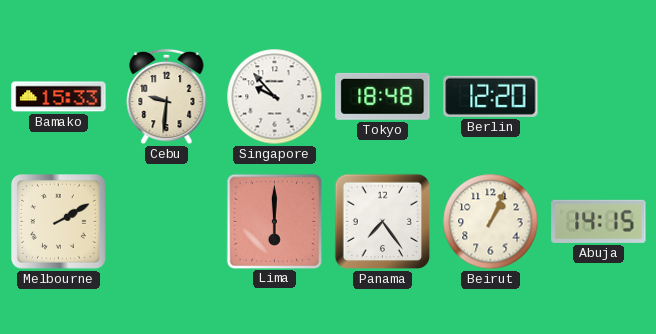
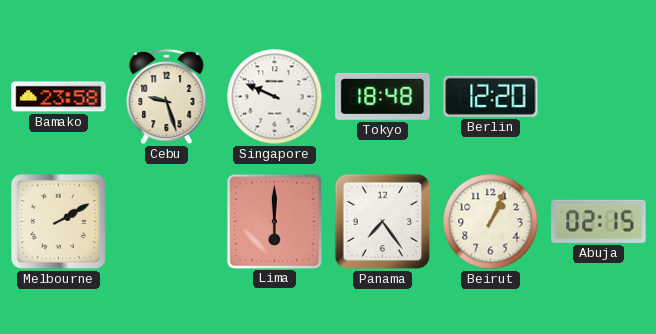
Bamako: 15:33 -> 23:58
Cebu: 9:31 -> 9:27
Singapore: 9:53 -> 9:49
Abuja: 14:15 -> 02:15
